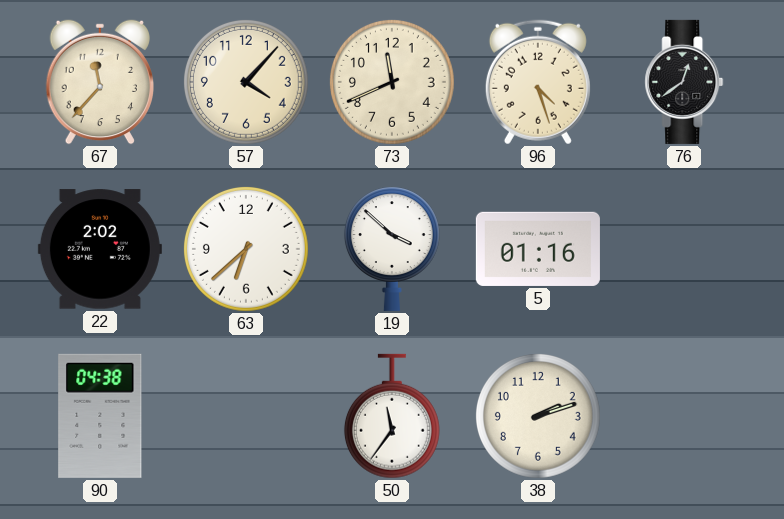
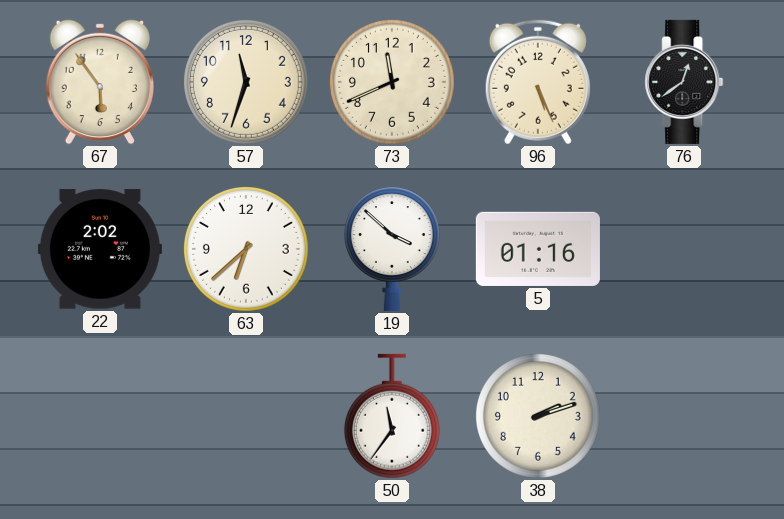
67: 11:37 -> 5:54
57: 4:07 -> 11:33
96: 4:27 -> 5:26
90: 04:38 -> none
